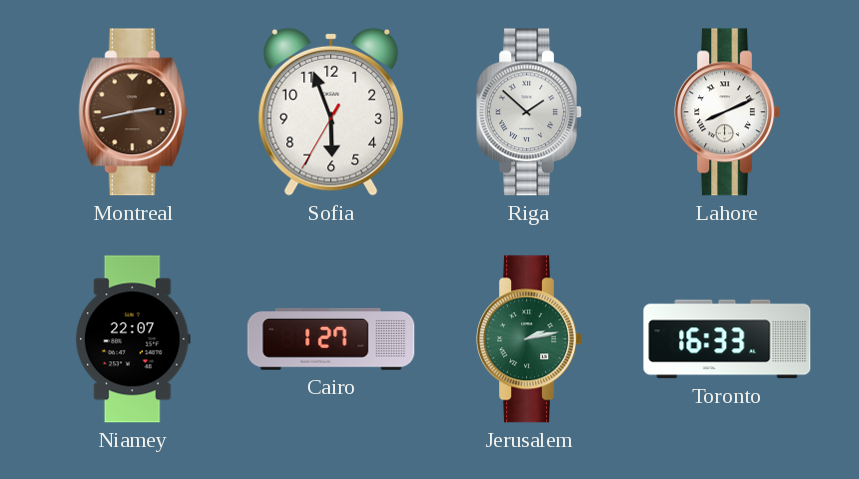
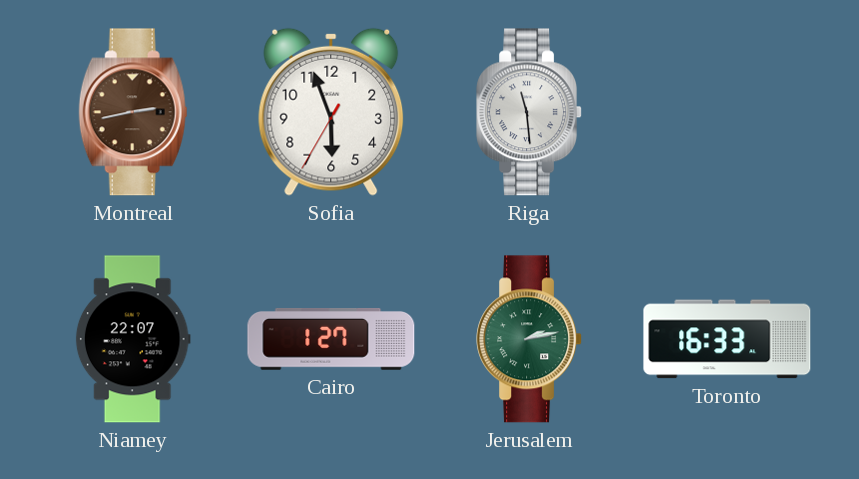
Riga: 1:52 -> 11:29
Lahore: 8:11 -> none
